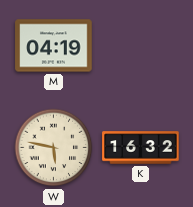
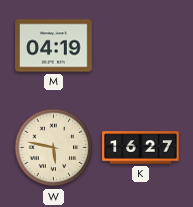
K: 16:32 -> 16:27
